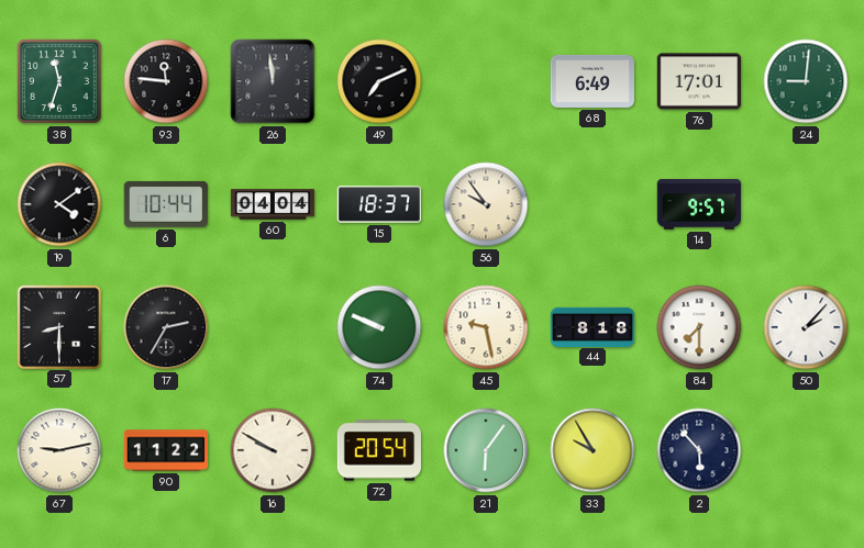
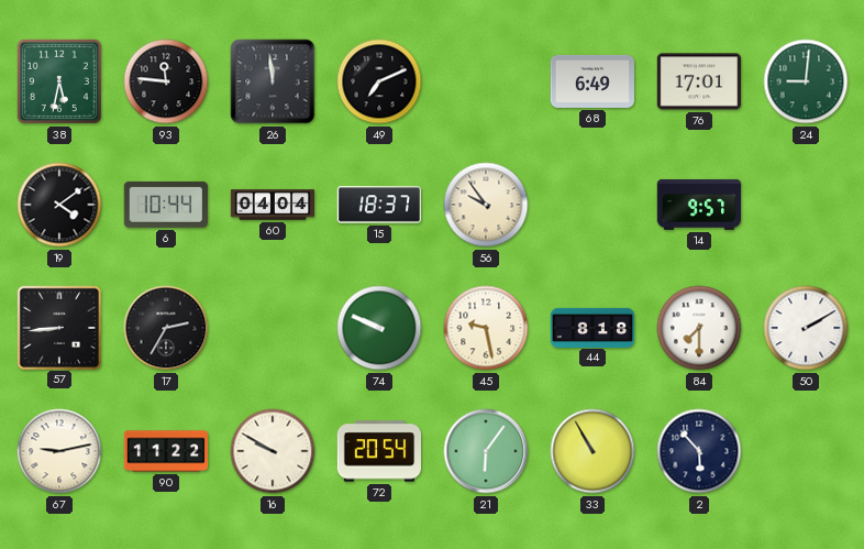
38: 11:33 -> 5:32
57: 8:30 -> 8:44
50: 2:07 -> 2:10
33: 9:55 -> 10:55
